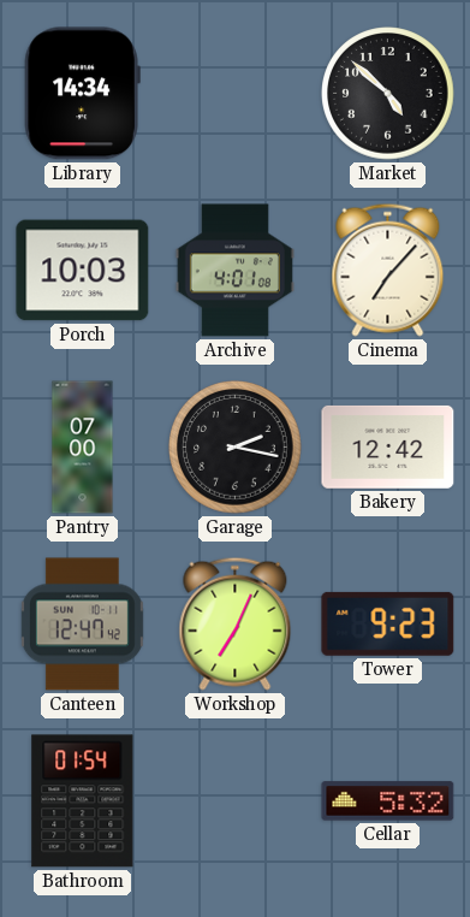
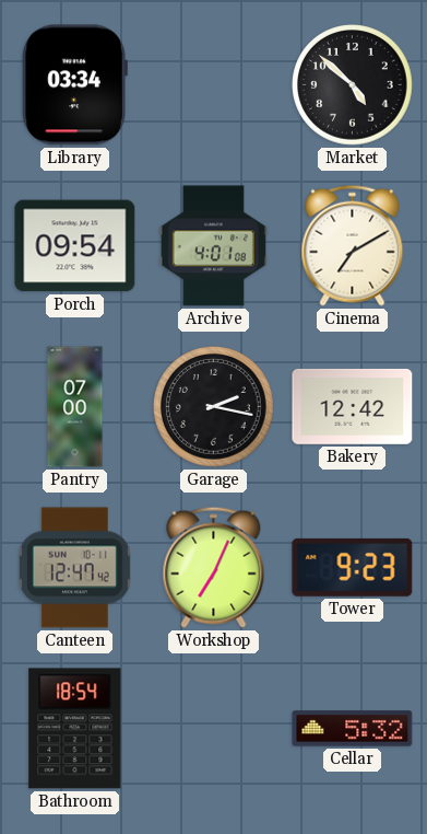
Library: 14:34 -> 03:34
Porch: 10:03 -> 09:54
Cinema: 7:07 -> 7:10
Bathroom: 01:54 -> 18:54
